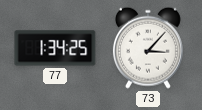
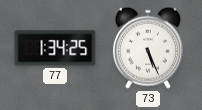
73: 3:07 -> 5:26
